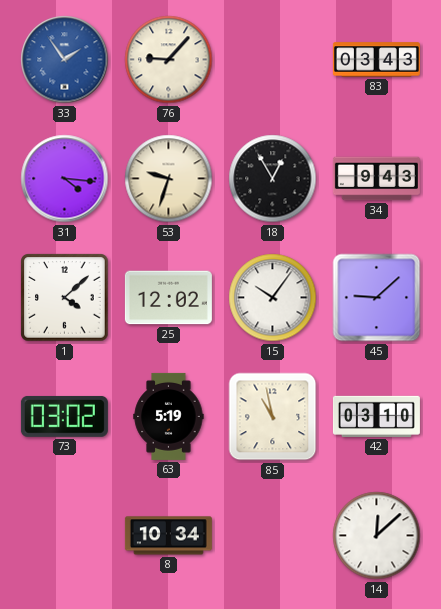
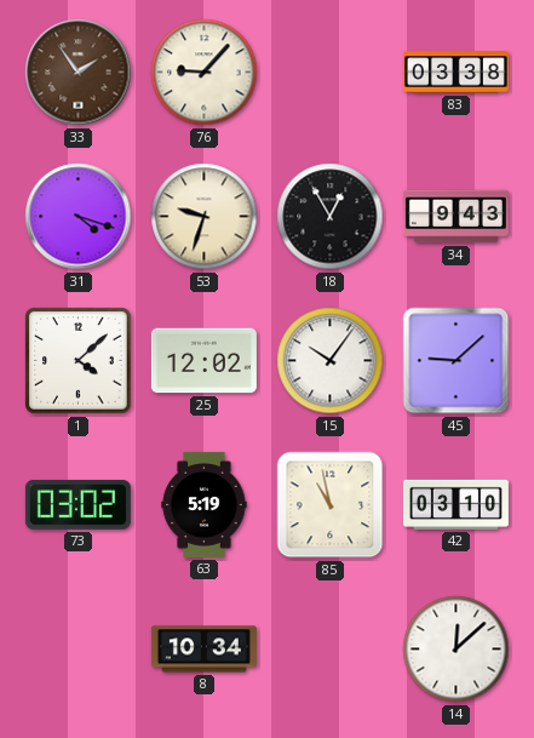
33 dial: blue -> brown
83: 03:43 -> 03:38
31: 4:16 -> 4:18
